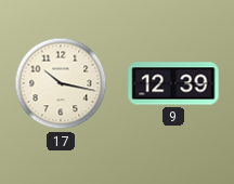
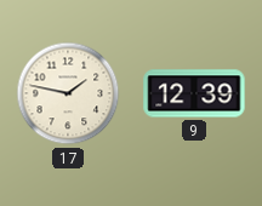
17: 10:17 -> 1:47
